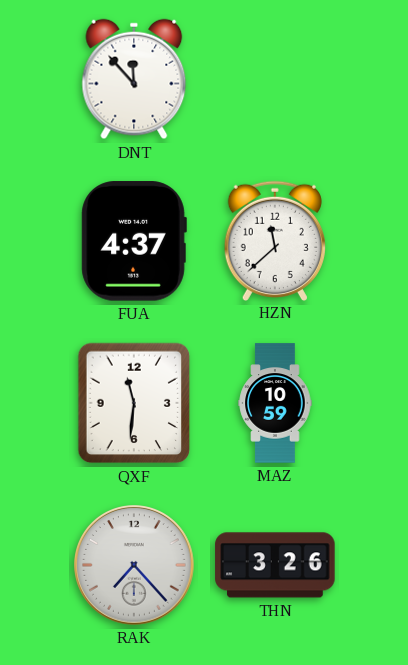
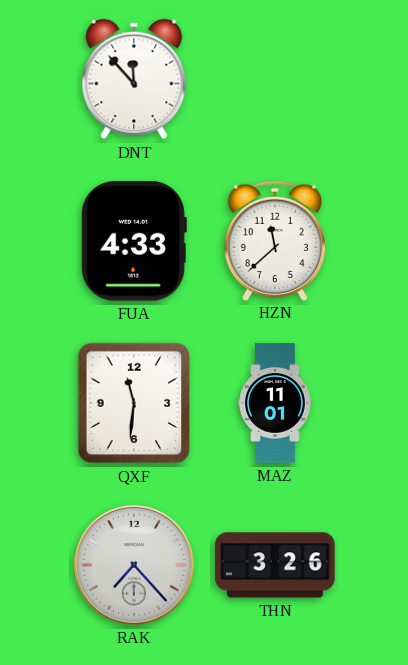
FUA: 4:37 -> 4:33
MAZ: 10:59 -> 11:01
